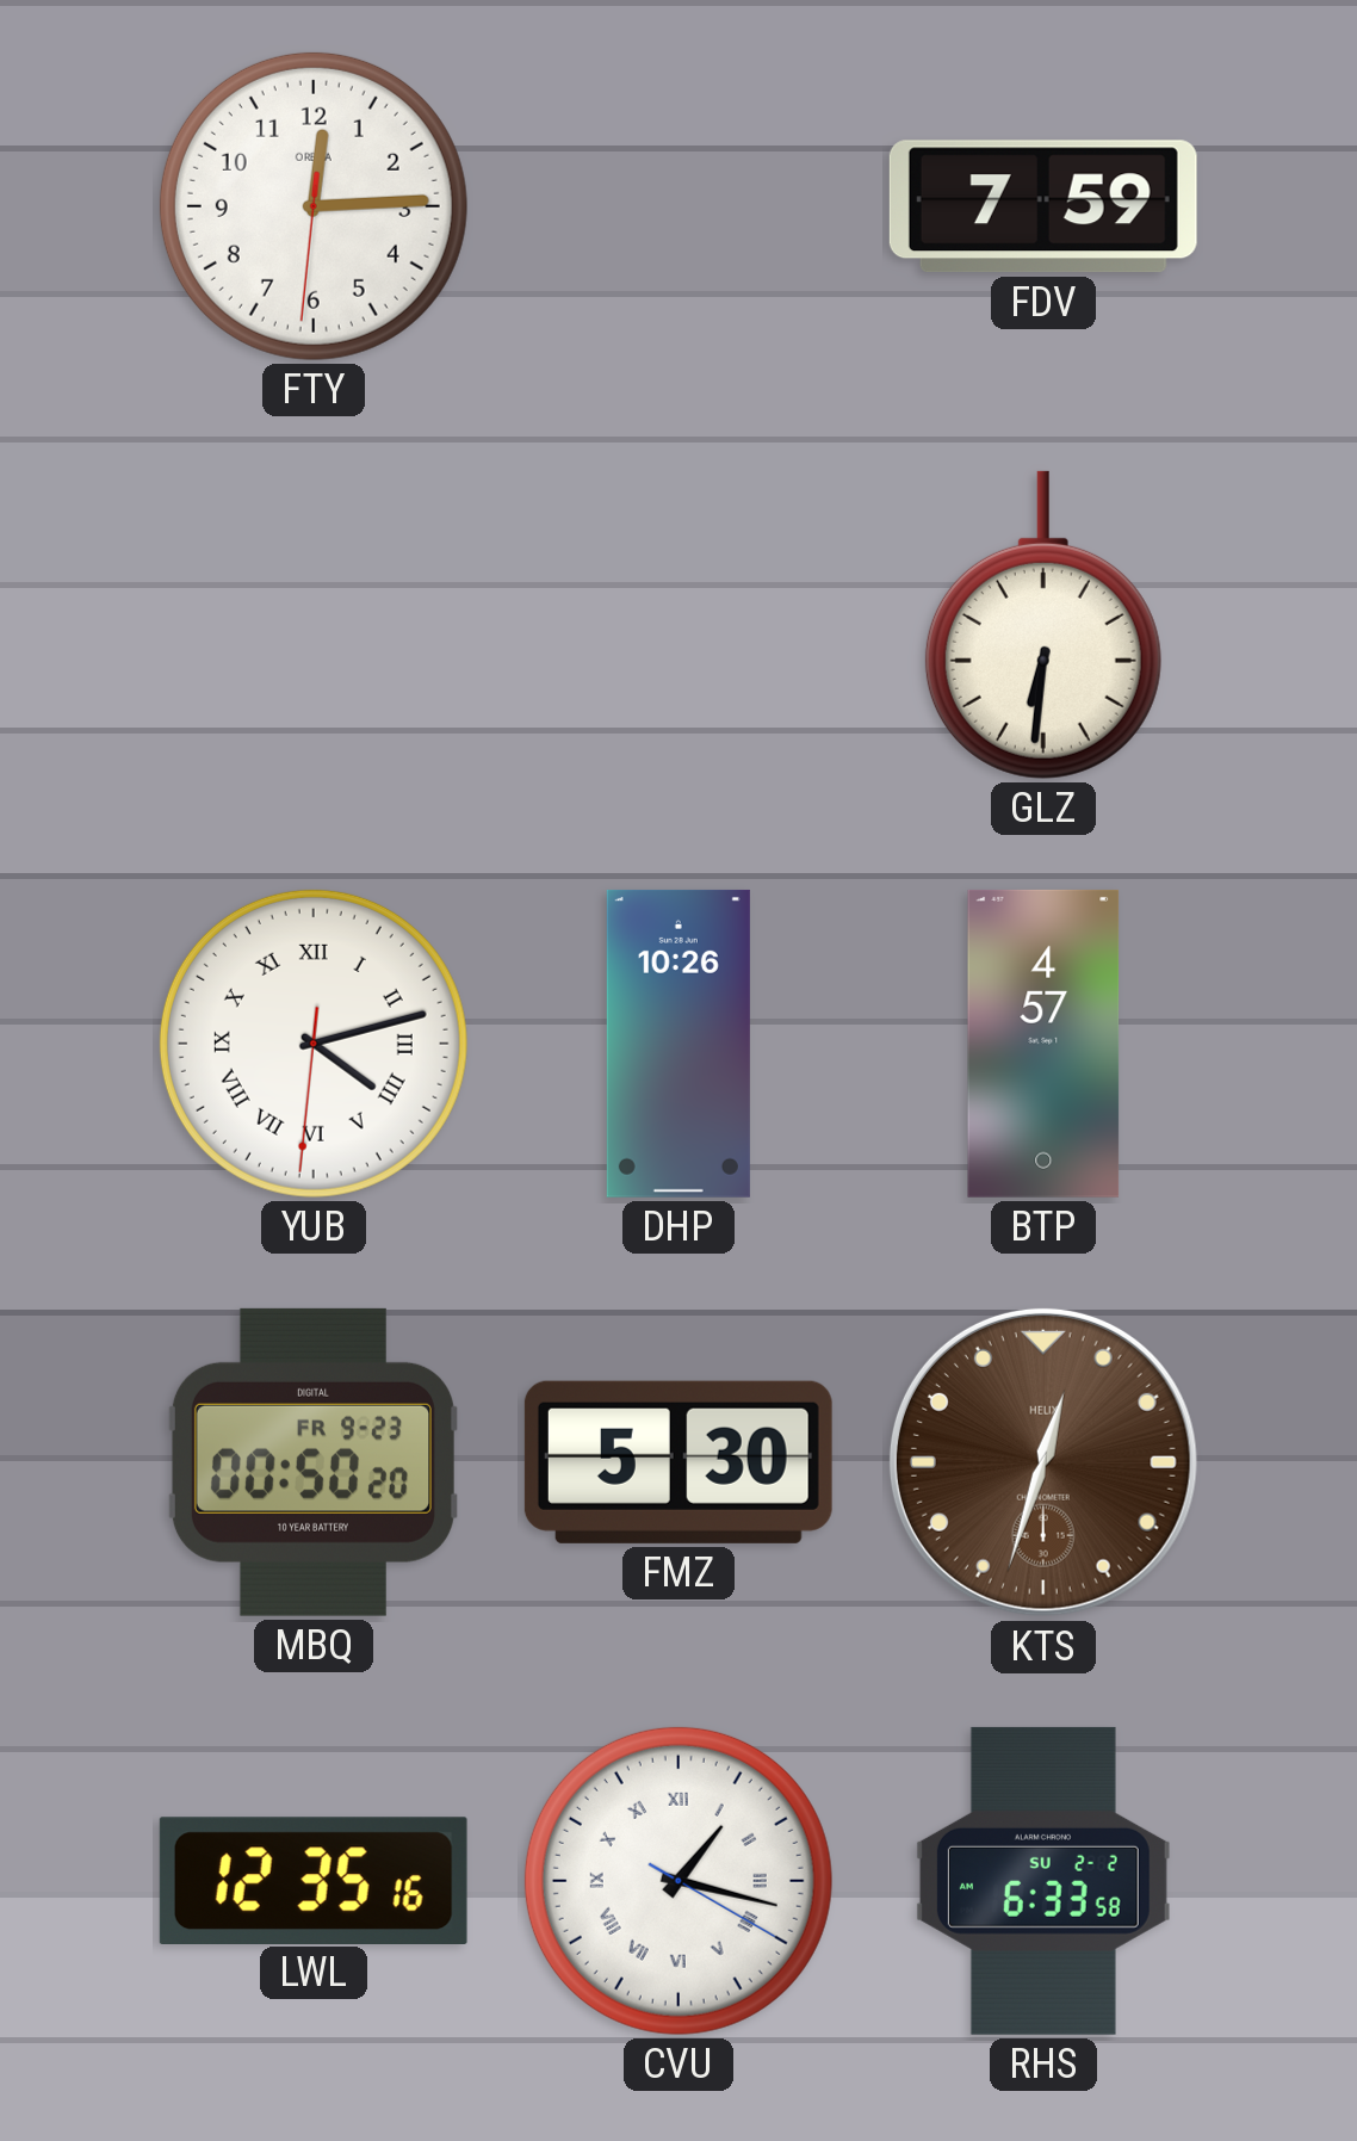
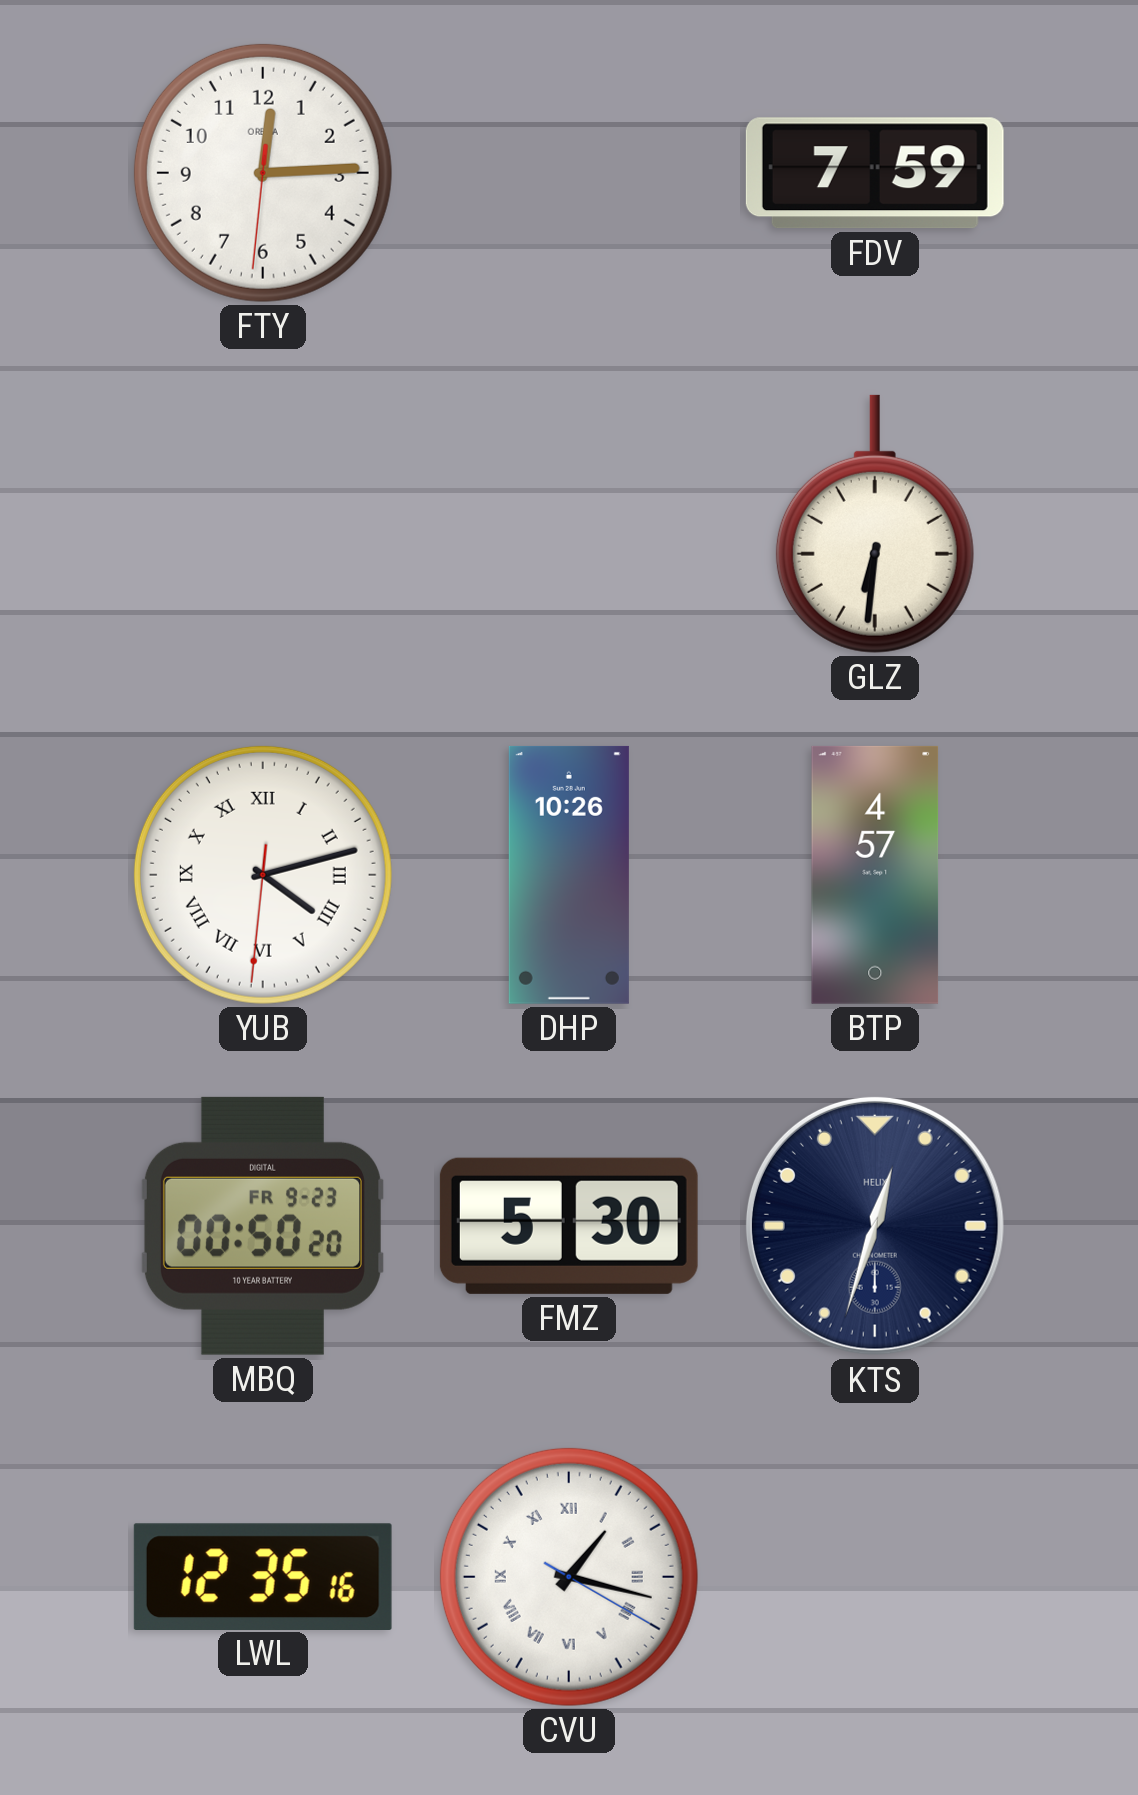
KTS dial: brown -> navy
RHS: 6:33 -> none
